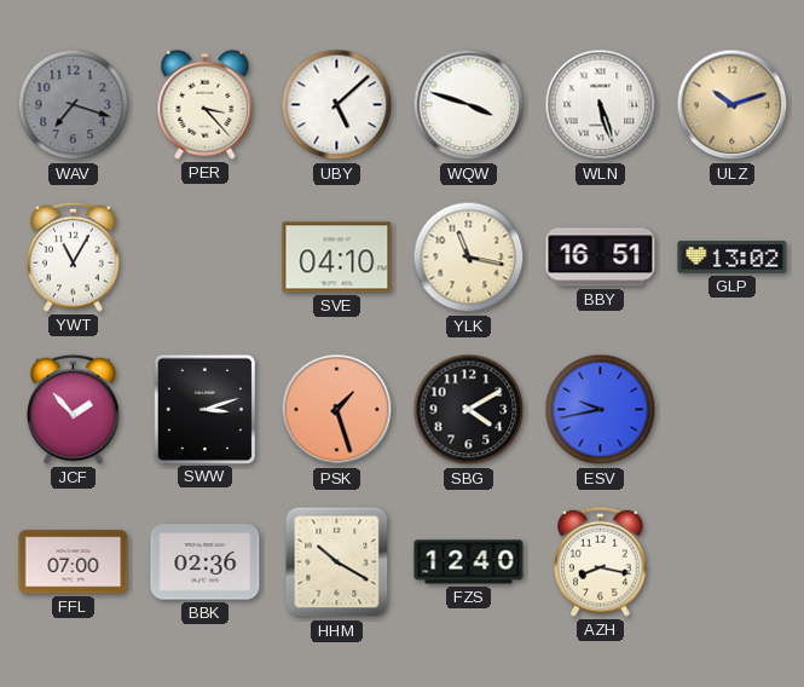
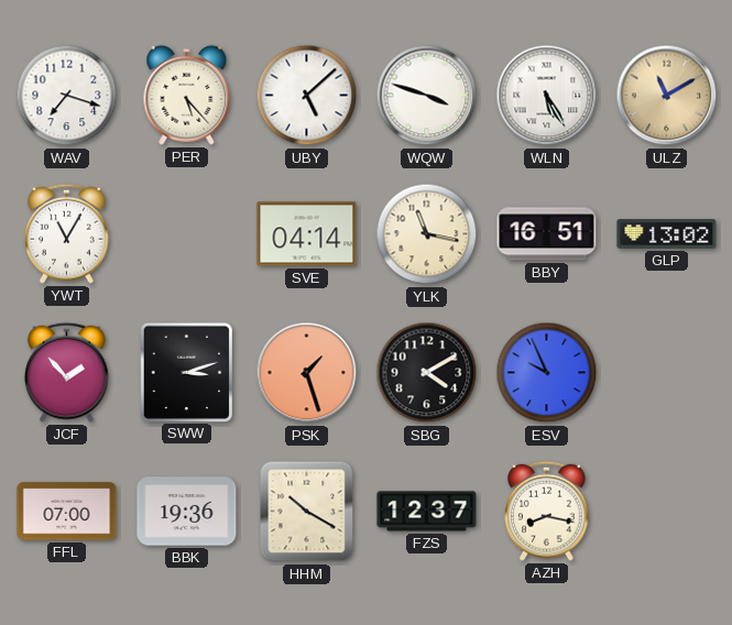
WAV dial: grey -> white
PER: 3:23 -> 5:23
WLN: 5:27 -> 5:25
ULZ: 10:12 -> 11:10
SVE: 04:10 -> 04:14
ESV: 9:43 -> 9:56
BBK: 02:36 -> 19:36
FZS: 12:40 -> 12:37
